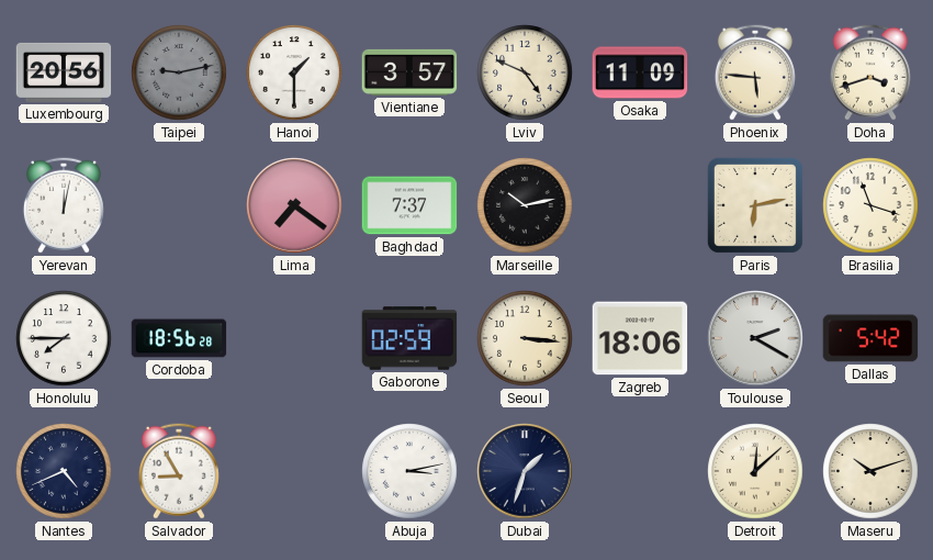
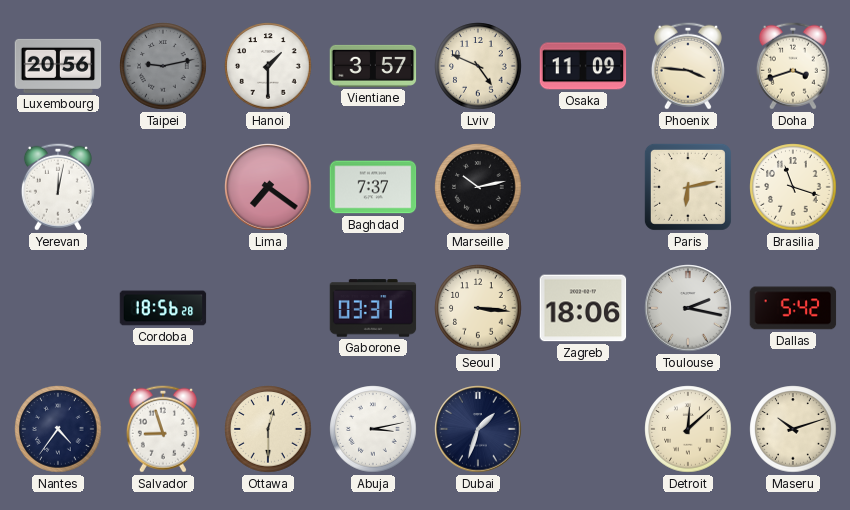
Phoenix: 5:46 -> 3:46
Honolulu: 7:45 -> none
Gaborone: 02:59 -> 03:31
Toulouse: 2:20 -> 2:17
Nantes: 4:41 -> 4:36
Salvador: 8:55 -> 8:57
Ottawa: none -> 12:30
